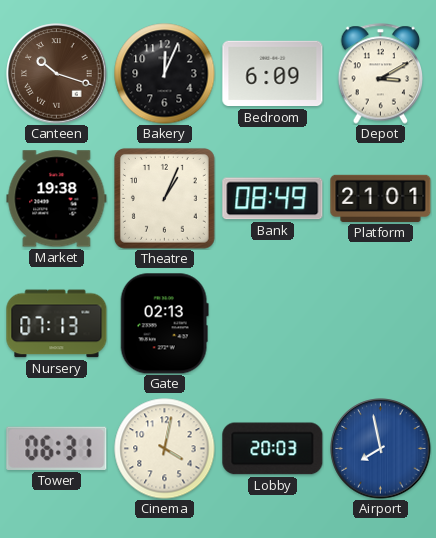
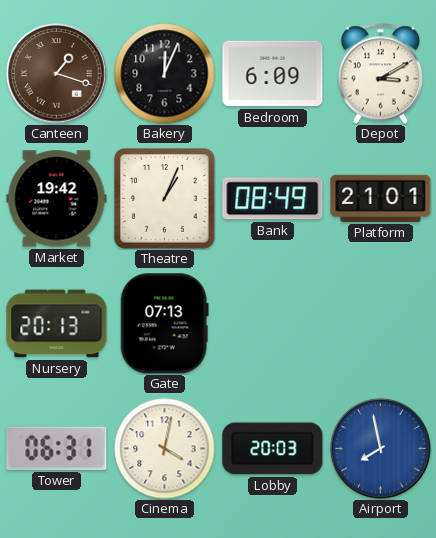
Canteen: 10:18 -> 1:18
Market: 19:38 -> 19:42
Nursery: 07:13 -> 20:13
Gate: 02:13 -> 07:13
